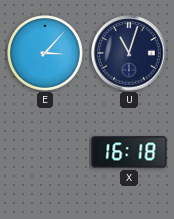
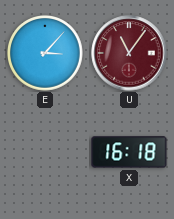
U: 11:03 -> 11:06
U dial: navy -> burgundy
